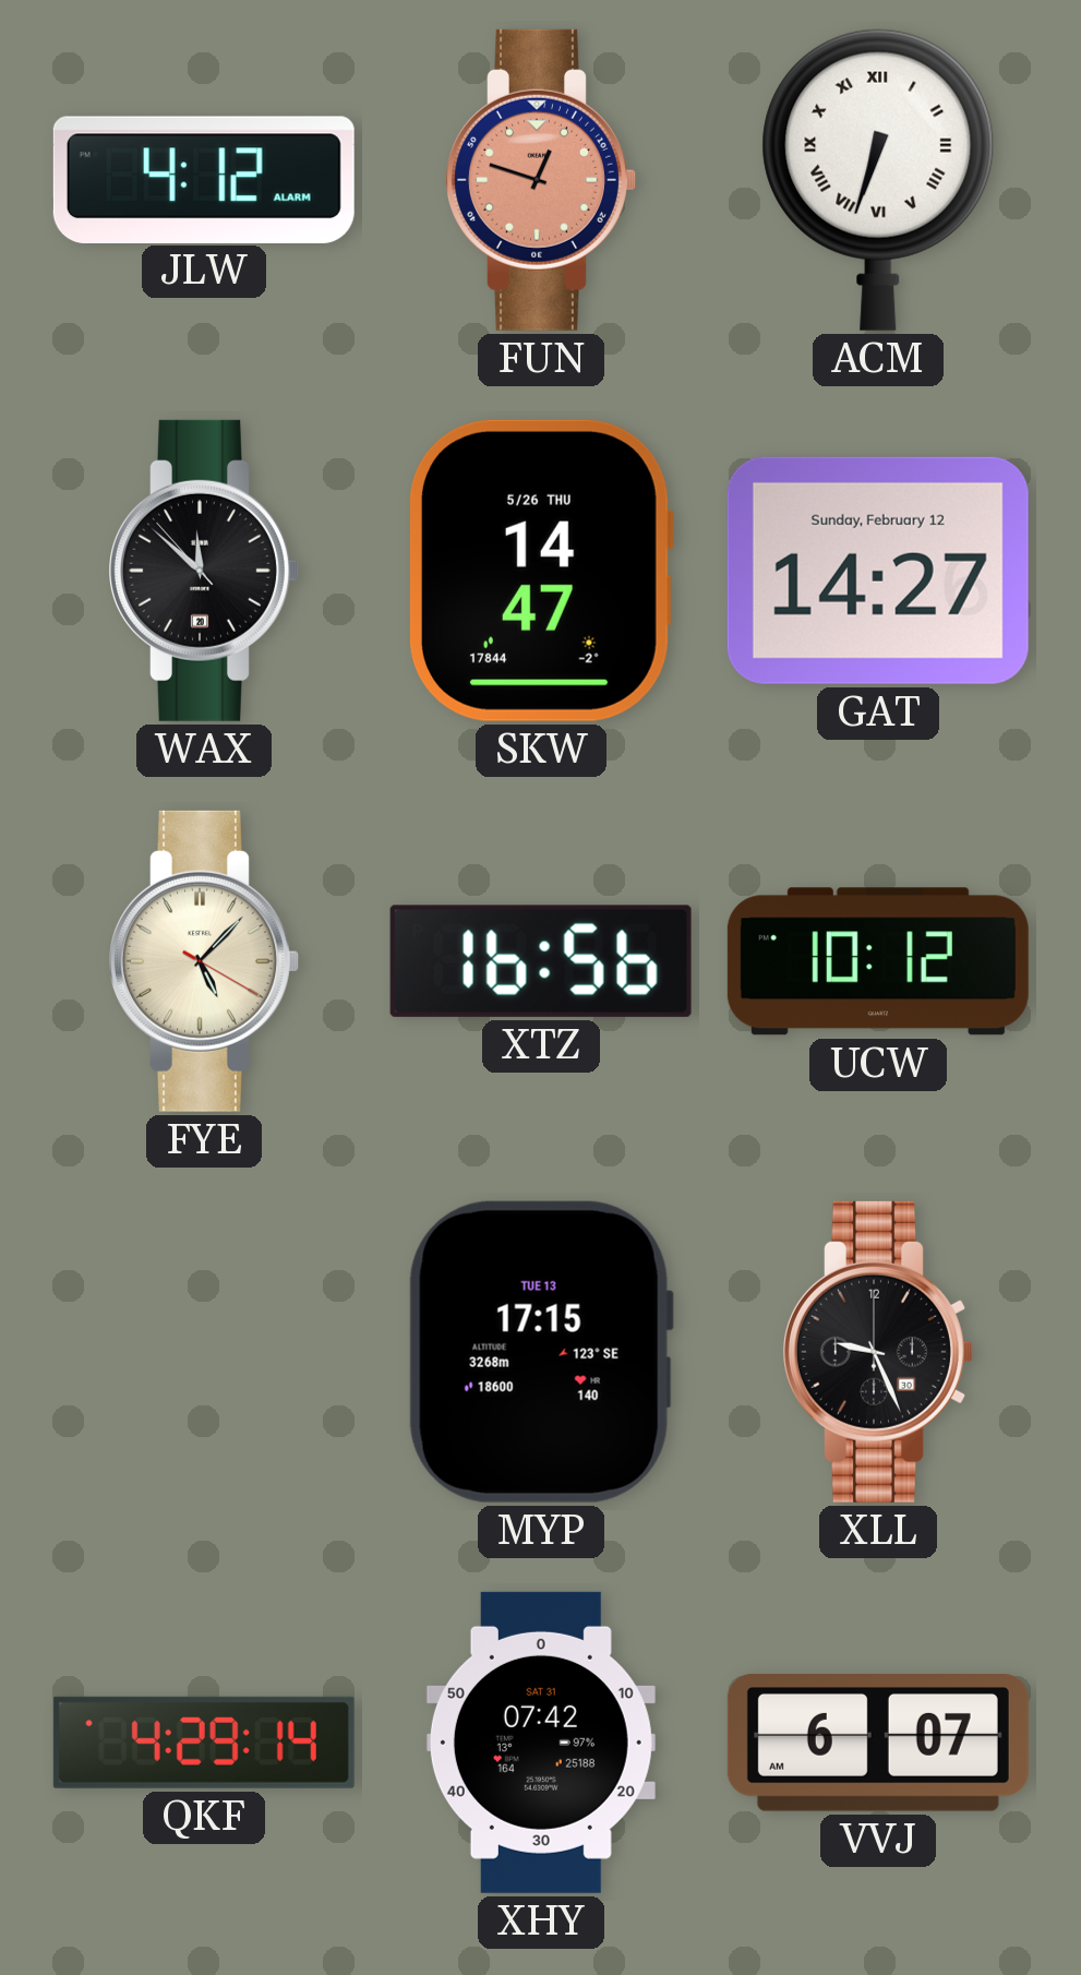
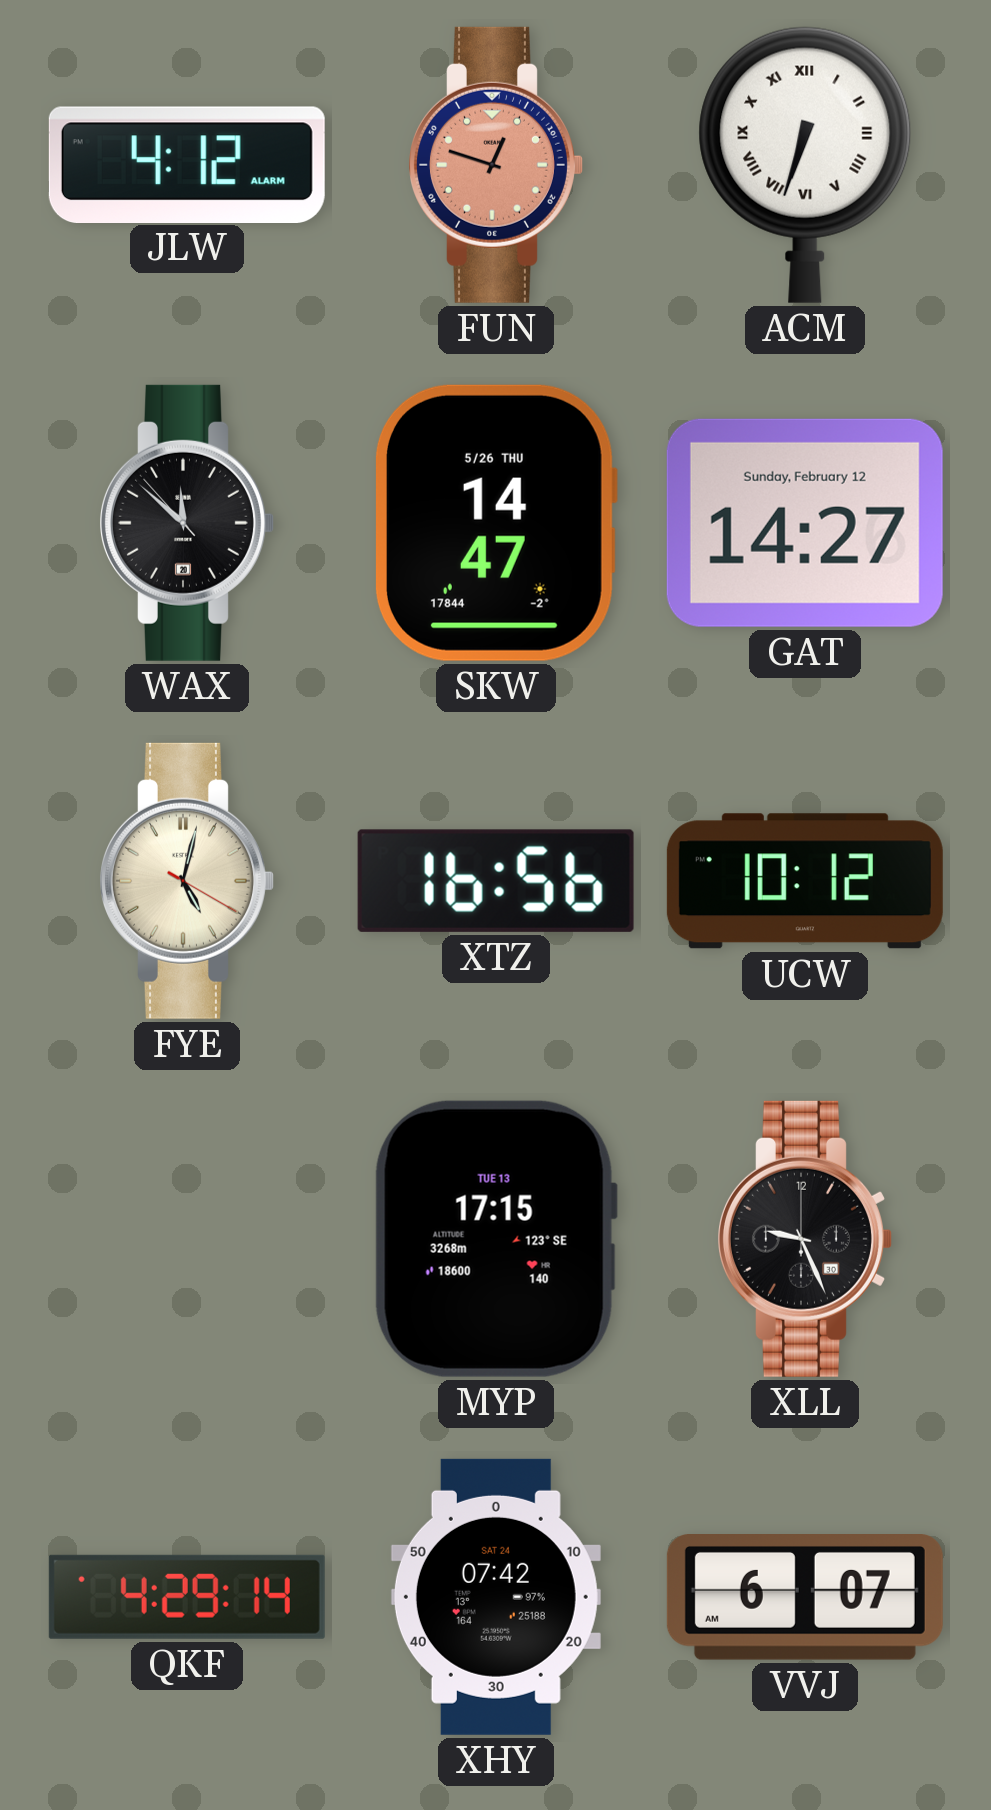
FYE: 5:07 -> 5:02
XHY date: SAT 31 -> SAT 24
